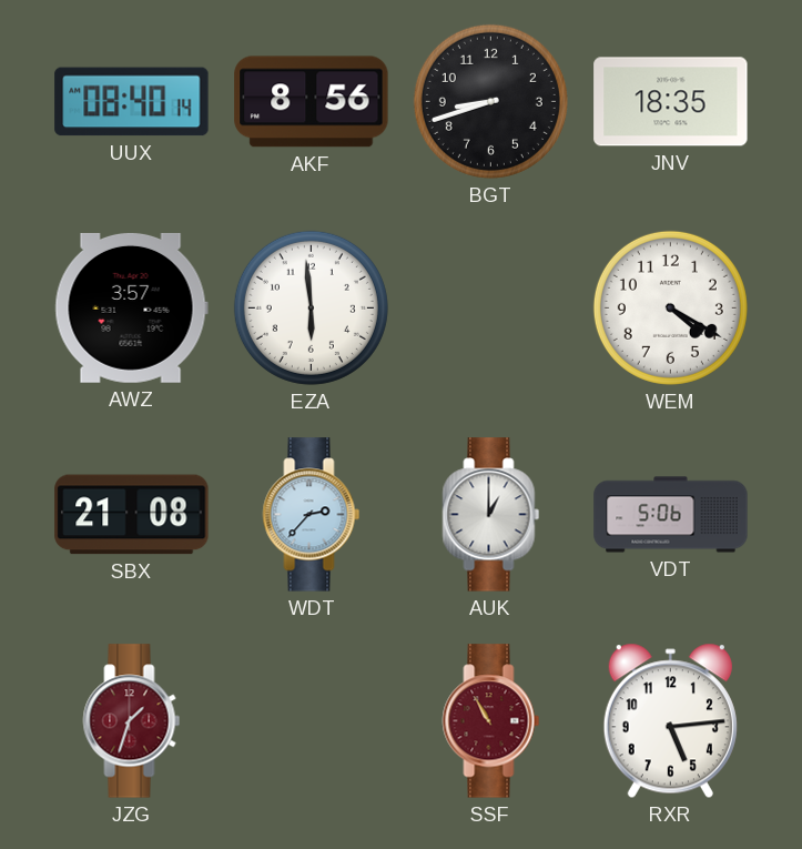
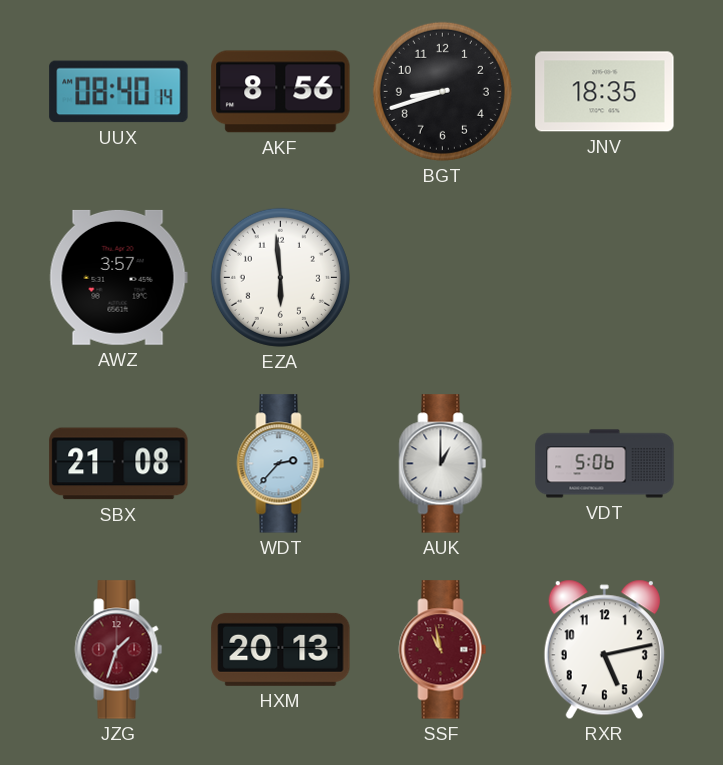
WEM: 4:20 -> none
HXM: none -> 20:13
SSF: 10:55 -> 10:58
RXR: 5:14 -> 5:13
